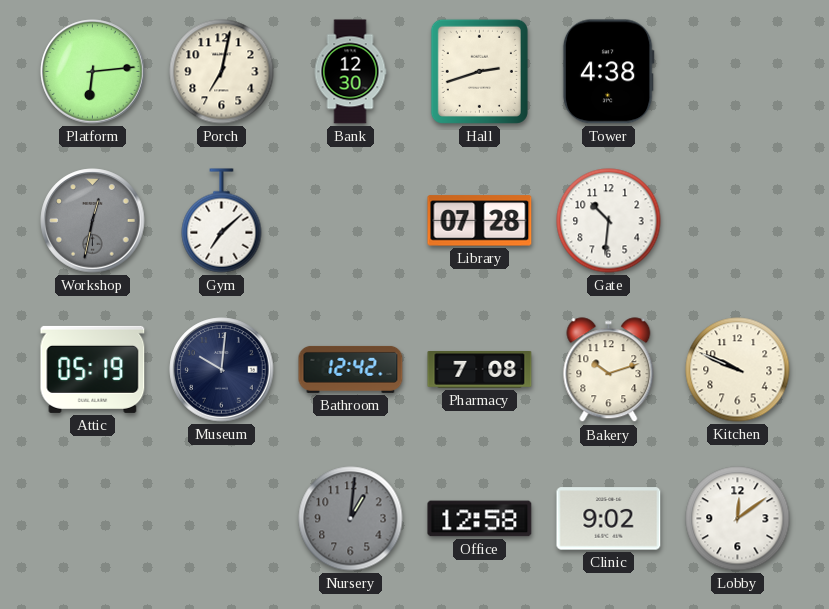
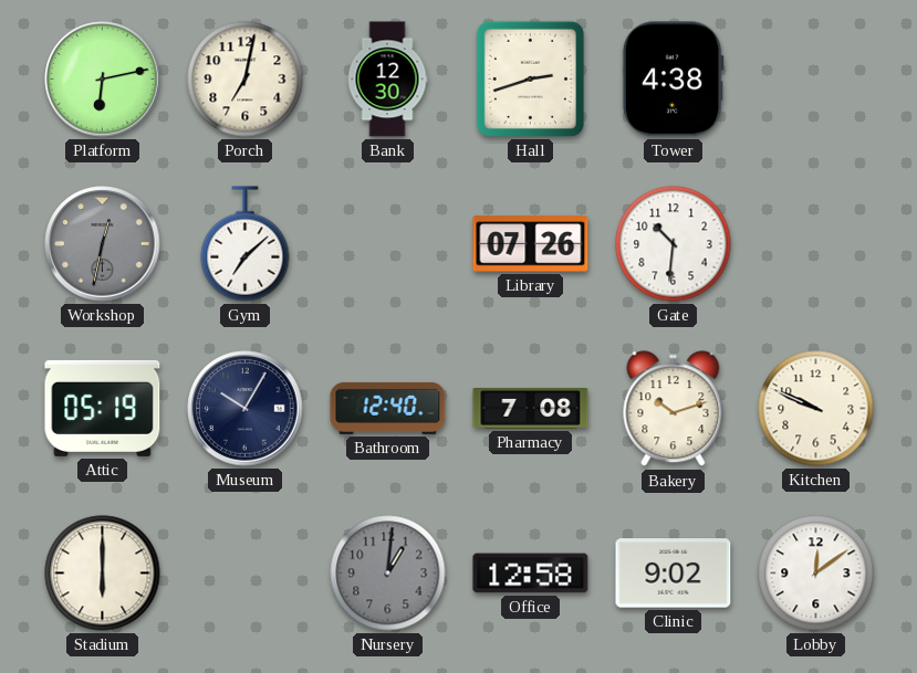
Platform: 6:14 -> 6:13
Library: 07:28 -> 07:26
Museum: 10:01 -> 10:05
Bathroom: 12:42 -> 12:40
Stadium: none -> 6:00
